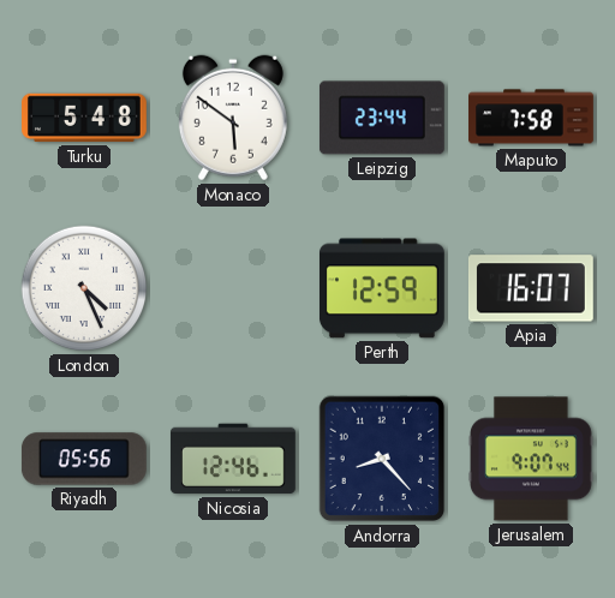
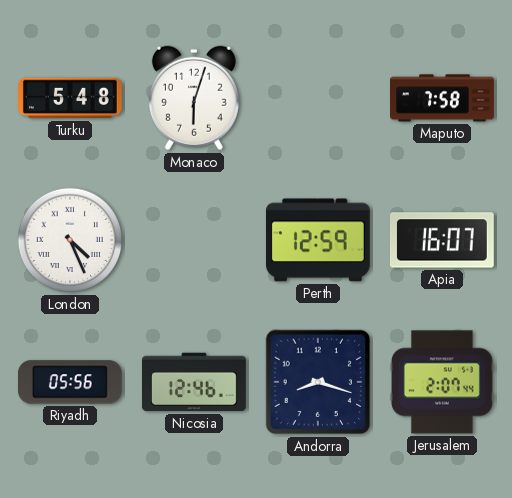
Monaco: 5:51 -> 6:03
Leipzig: 23:44 -> none
Andorra: 8:23 -> 8:18
Jerusalem: 9:07 -> 2:07
